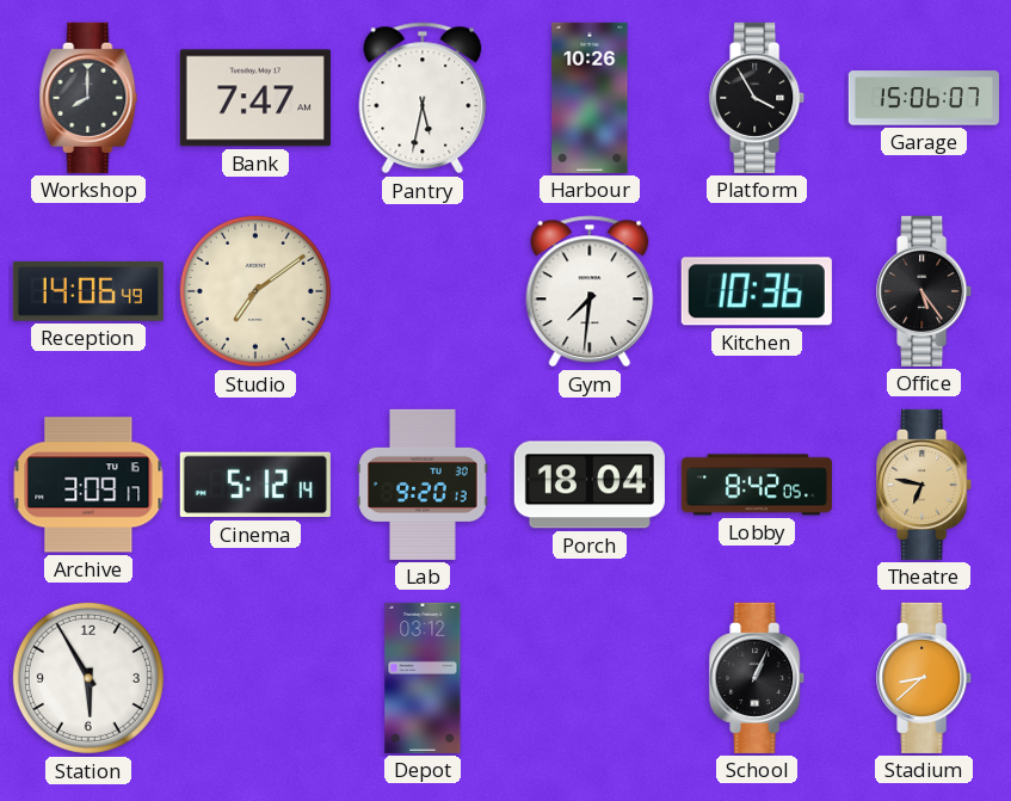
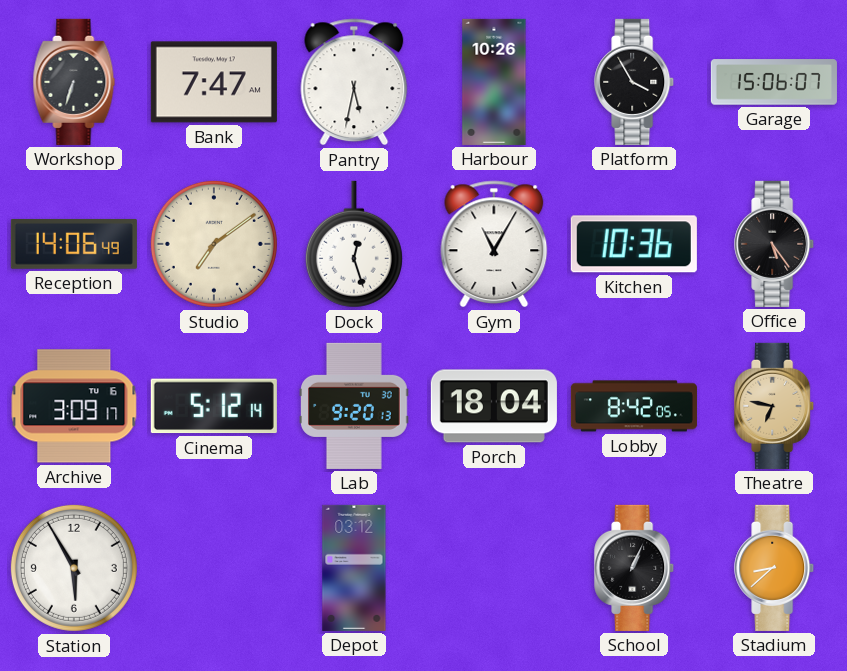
Workshop: 8:00 -> 6:33
Dock: none -> 12:27
Gym: 7:31 -> 11:05
